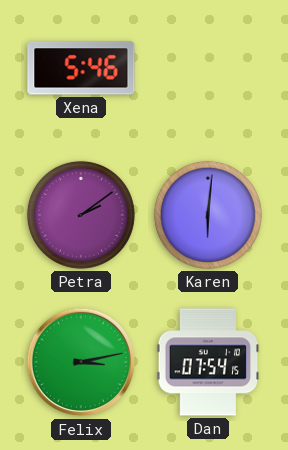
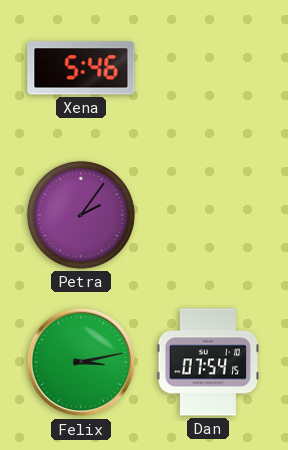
Petra: 2:09 -> 2:06
Karen: 6:01 -> none
